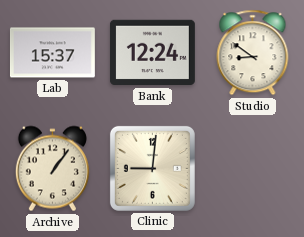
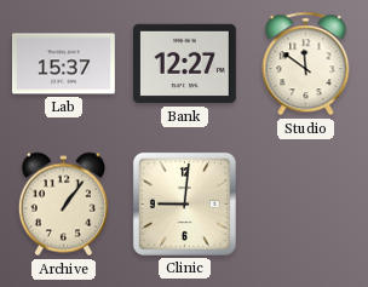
Bank: 12:24 -> 12:27
Studio: 8:51 -> 11:51
